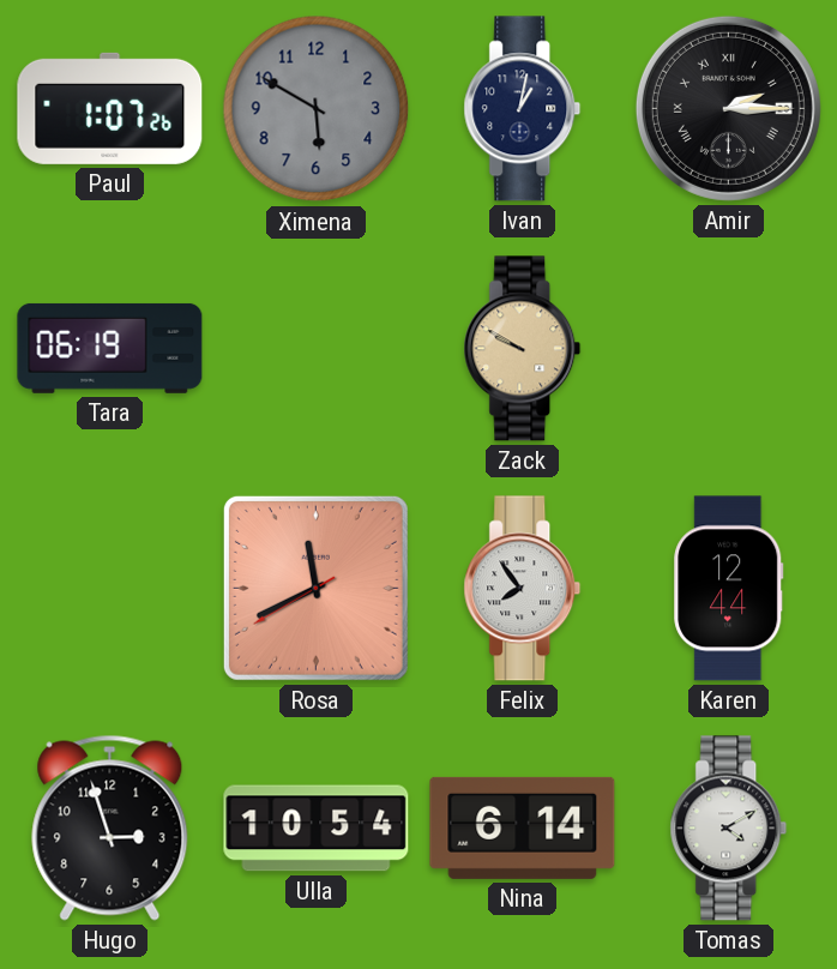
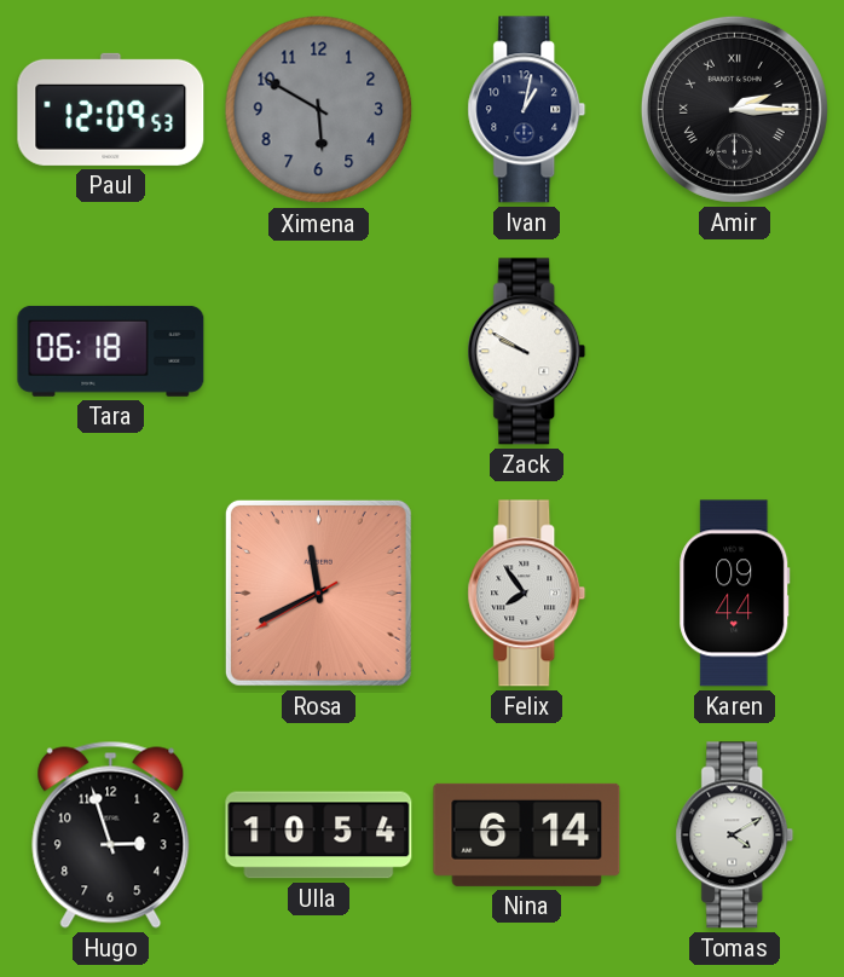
Paul: 1:07 -> 12:09
Tara: 06:19 -> 06:18
Zack dial: champagne -> white
Karen: 12:44 -> 09:44
